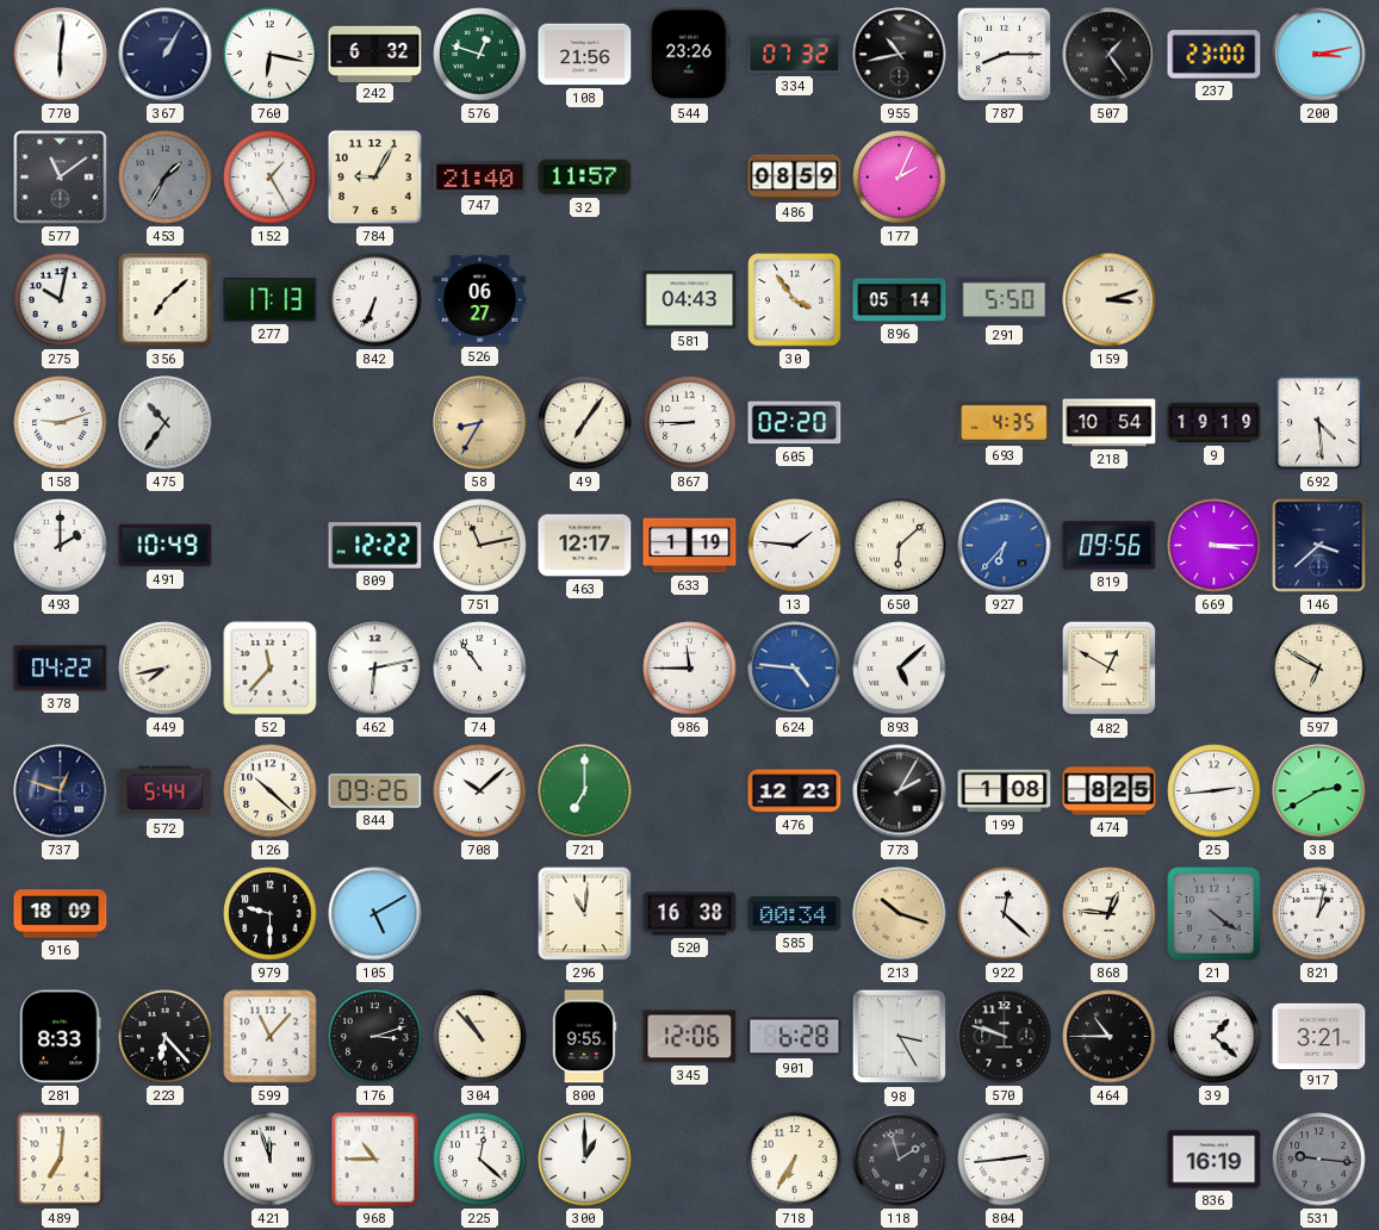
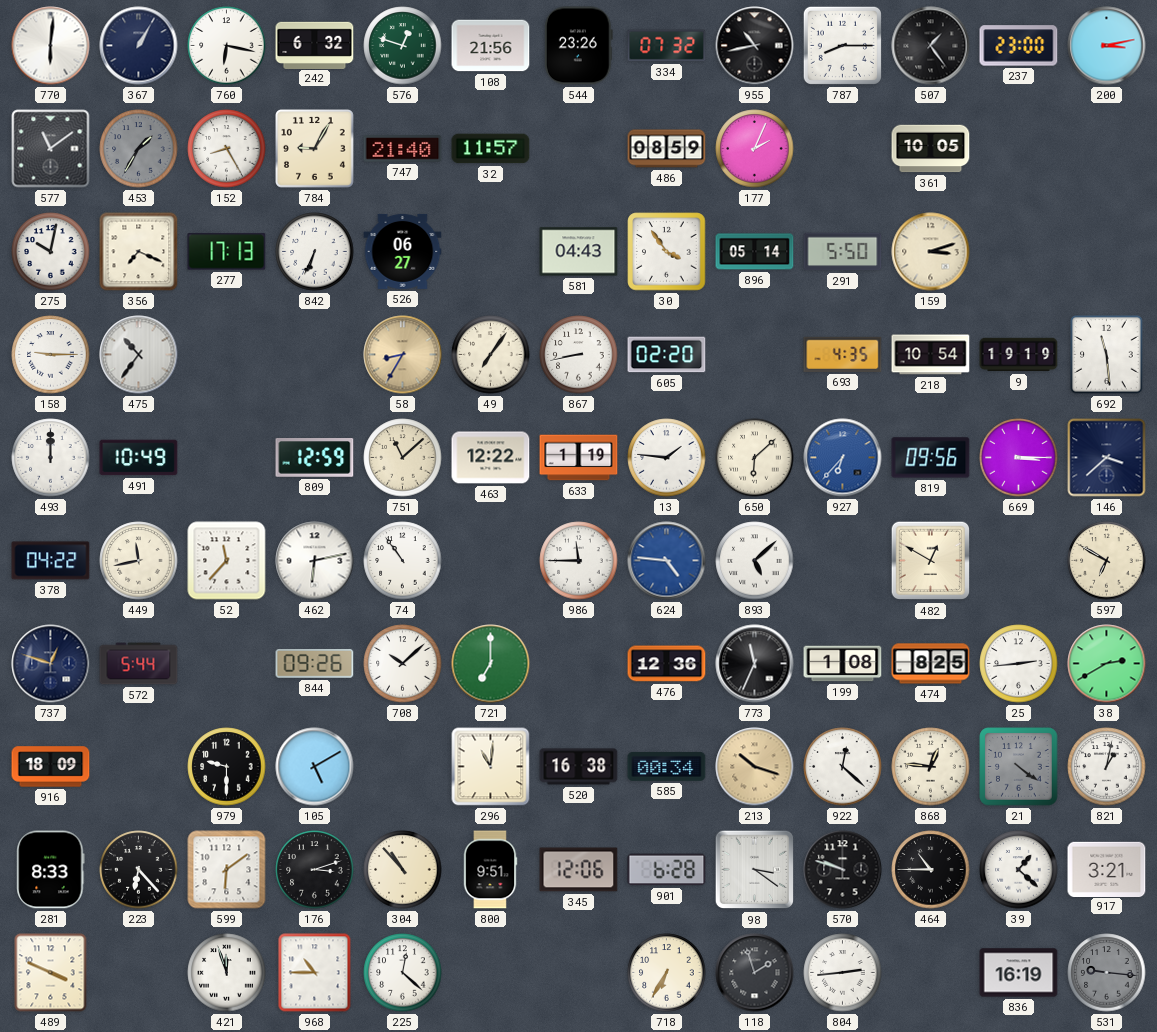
152: 1:25 -> 8:25
361: none -> 10:05
356: 7:08 -> 7:19
158: 9:12 -> 9:15
867: 8:45 -> 8:43
692: 4:29 -> 11:29
493: 2:00 -> 12:00
809: 12:22 -> 12:59
751: 11:13 -> 11:08
463: 12:17 -> 12:22
449: 7:43 -> 11:43
126: 10:22 -> none
476: 12:23 -> 12:36
773: 2:05 -> 11:34
599: 11:07 -> 6:09
800: 9:55 -> 9:51
98: 3:25 -> 3:21
489: 7:01 -> 3:49
300: 1:00 -> none
